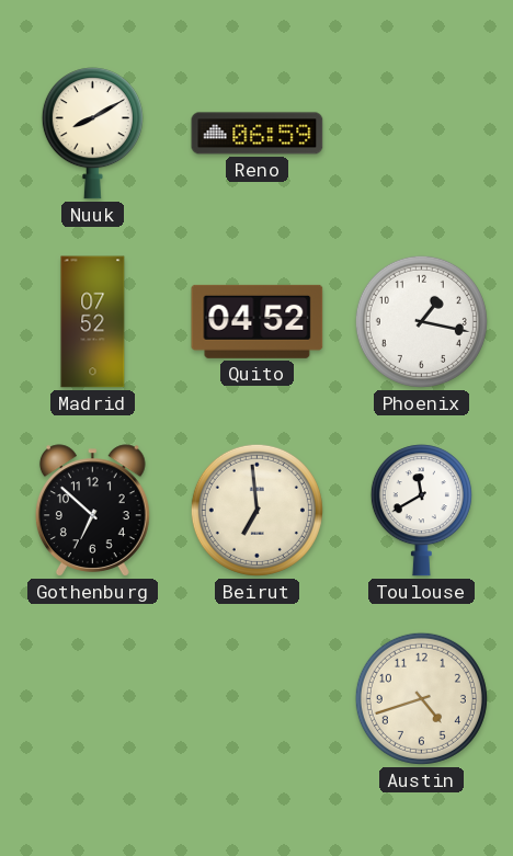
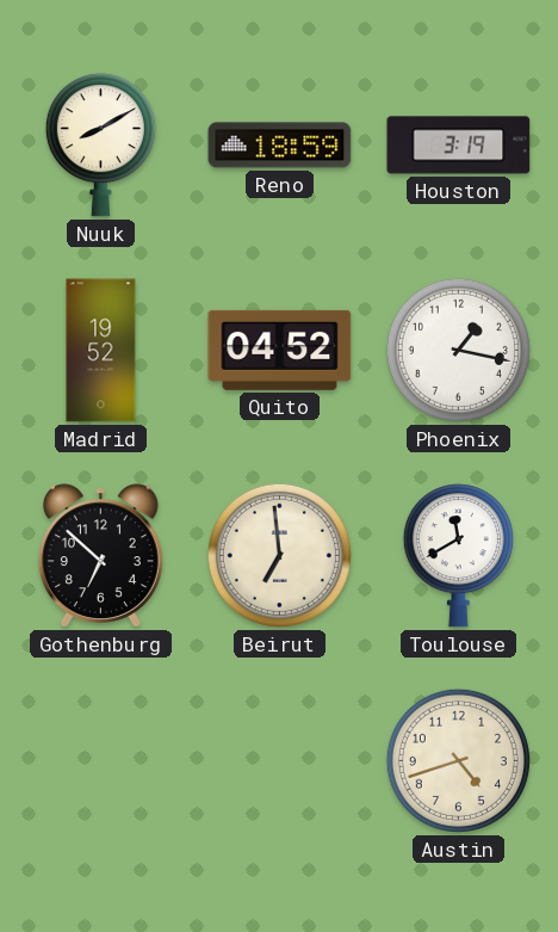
Reno: 06:59 -> 18:59
Houston: none -> 3:19
Madrid: 07:52 -> 19:52
